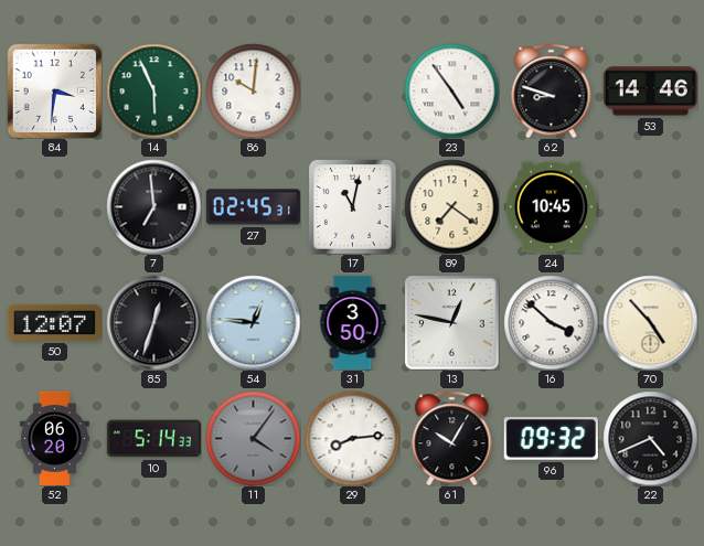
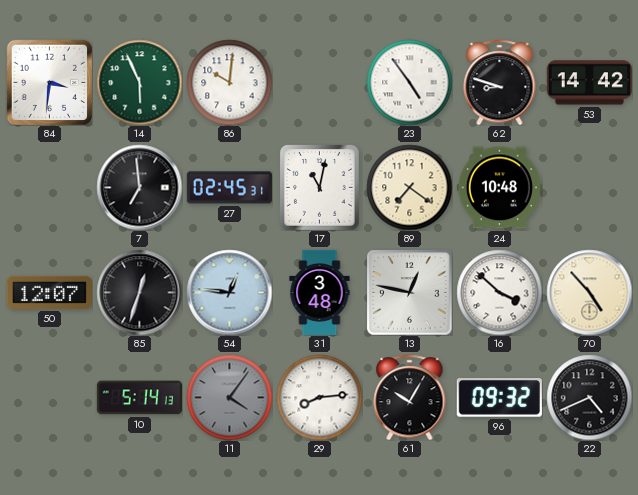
53: 14:46 -> 14:42
24: 10:45 -> 10:48
31: 3:50 -> 3:48
52: 06:20 -> none
10: 5:14:33 -> 5:14:13
